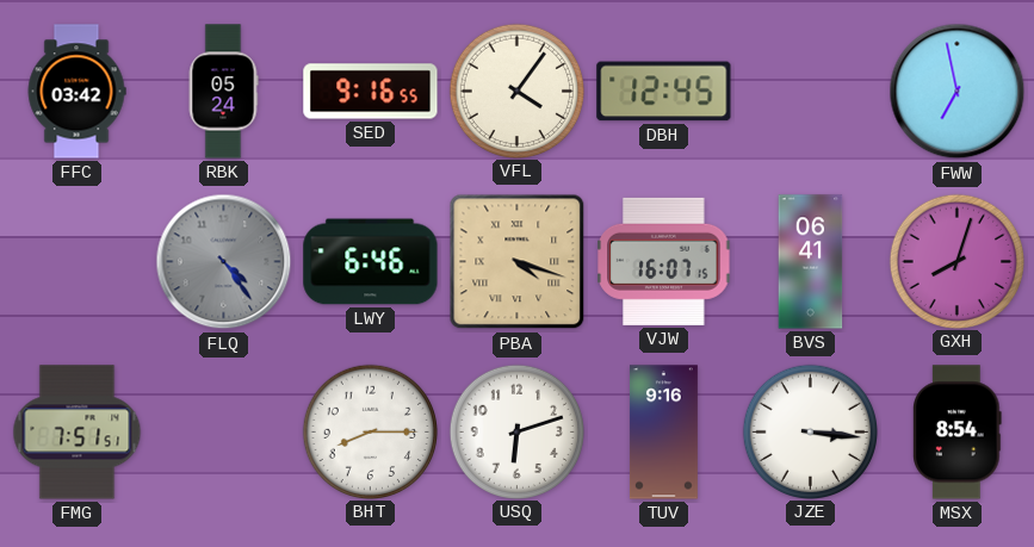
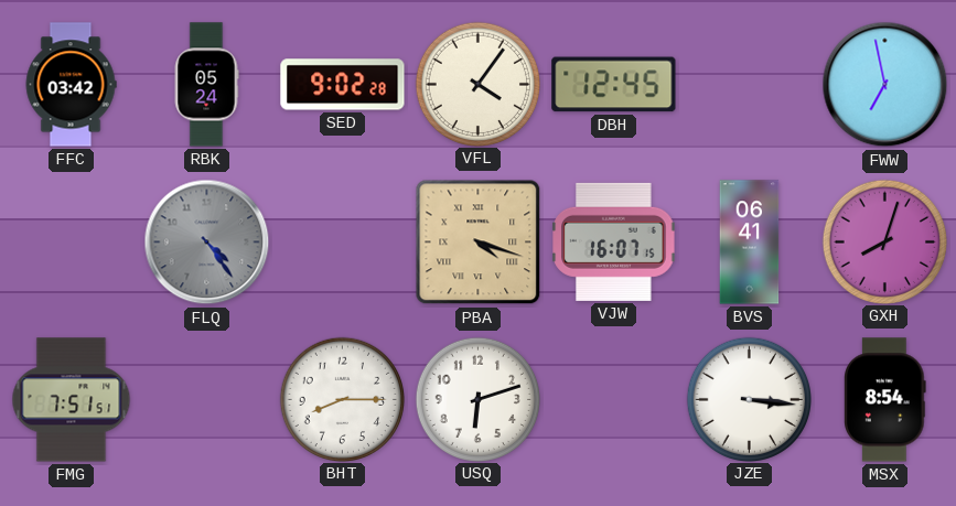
SED: 9:16 -> 9:02
LWY: 6:46 -> none
TUV: 9:16 -> none
